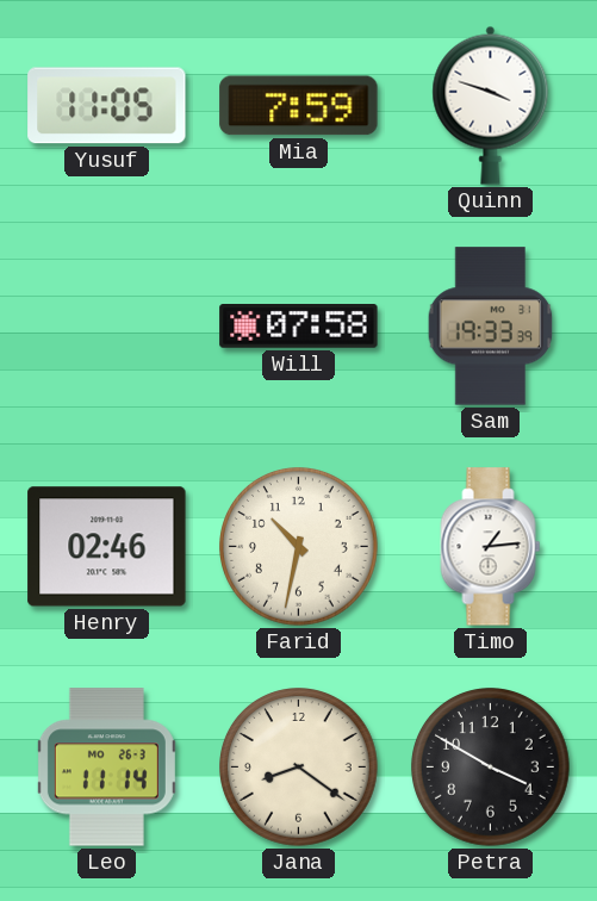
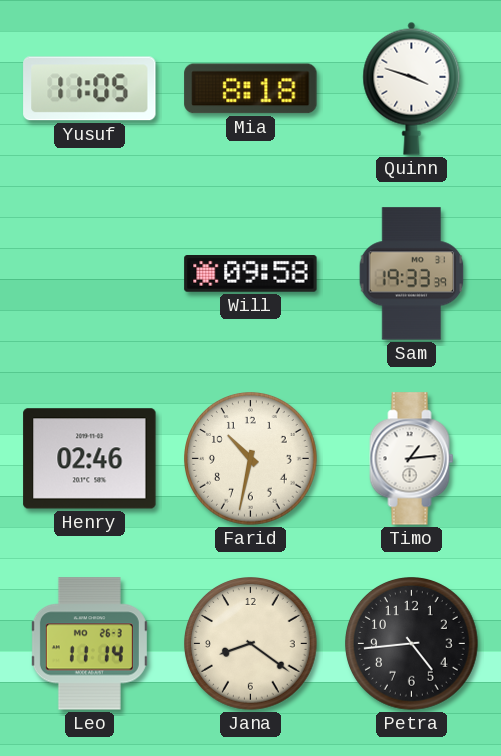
Mia: 7:59 -> 8:18
Will: 07:58 -> 09:58
Petra: 3:50 -> 4:44
